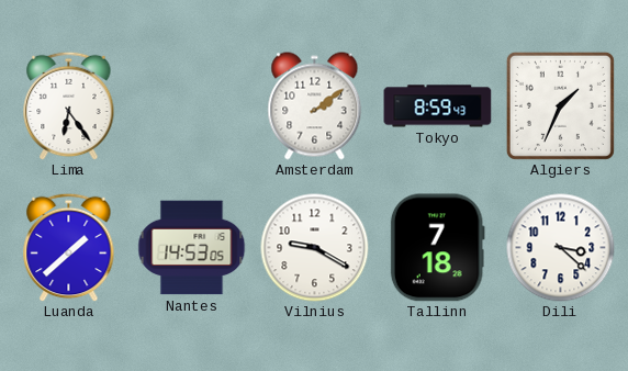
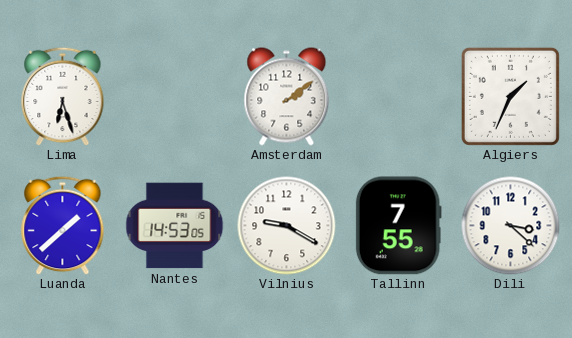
Lima: 6:24 -> 6:27
Tokyo: 8:59 -> none
Tallinn: 7:18 -> 7:55
